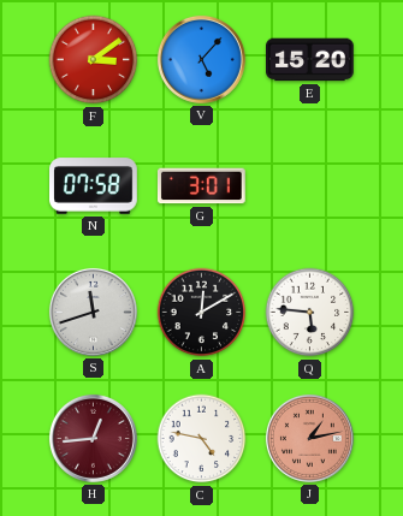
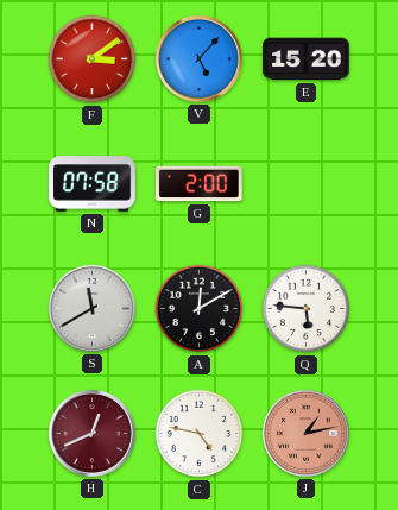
G: 3:01 -> 2:00
S: 11:42 -> 11:40
H: 12:44 -> 12:41
